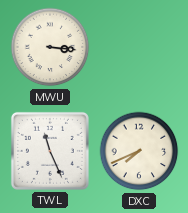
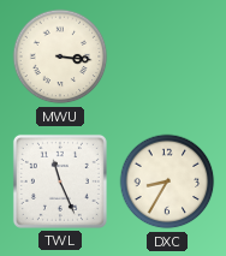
DXC: 7:41 -> 8:35
